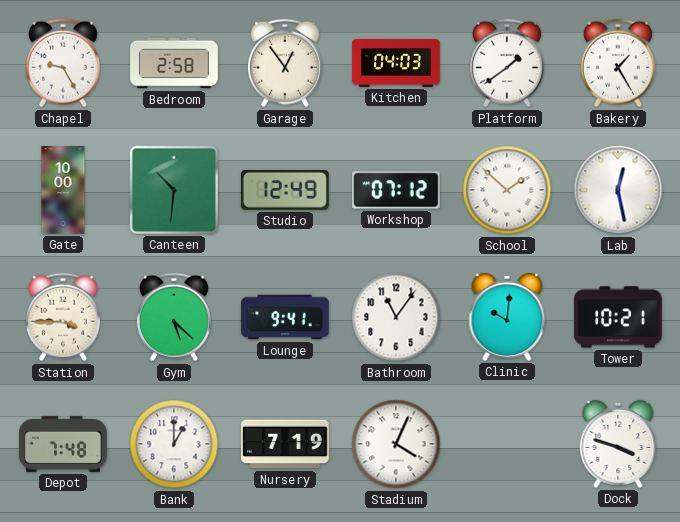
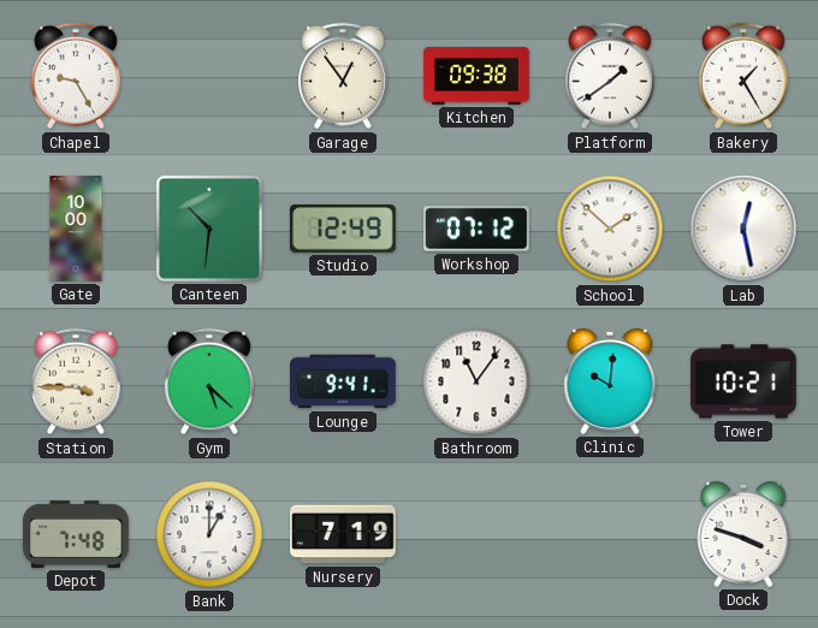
Bedroom: 2:58 -> none
Kitchen: 04:03 -> 09:38
Stadium: 4:04 -> none
